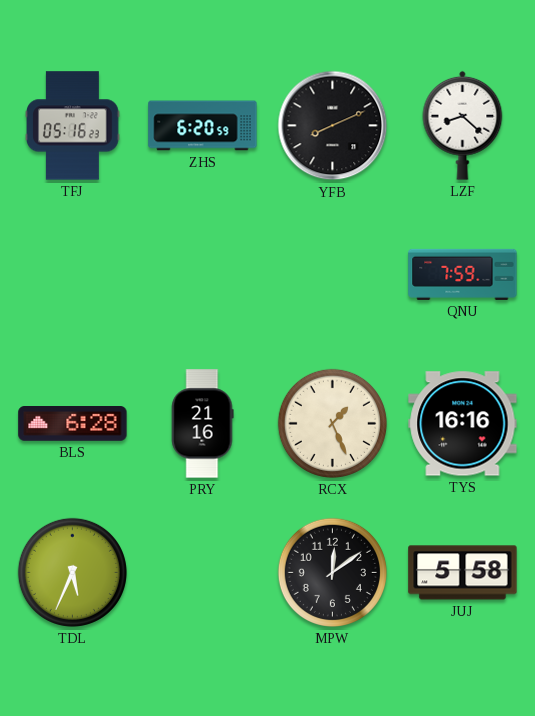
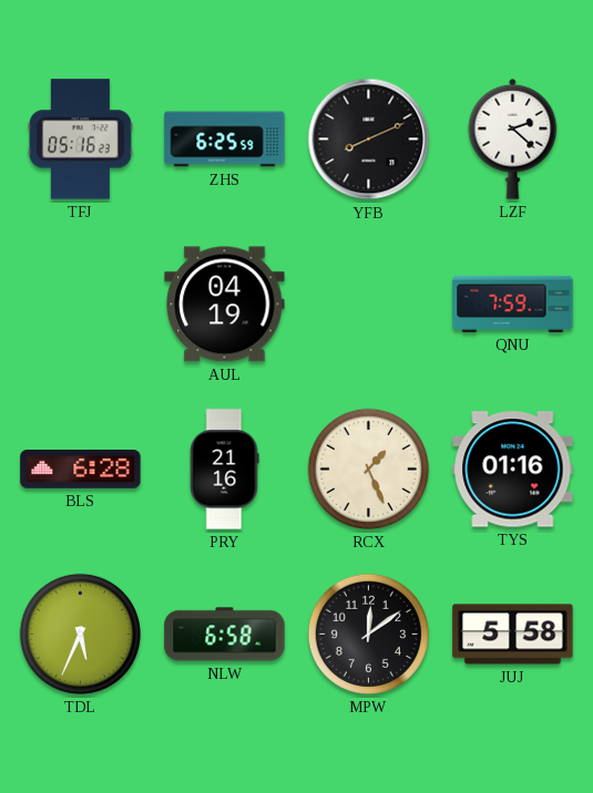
ZHS: 6:20 -> 6:25
LZF: 8:22 -> 2:22
AUL: none -> 04:19
TYS: 16:16 -> 01:16
NLW: none -> 6:58
